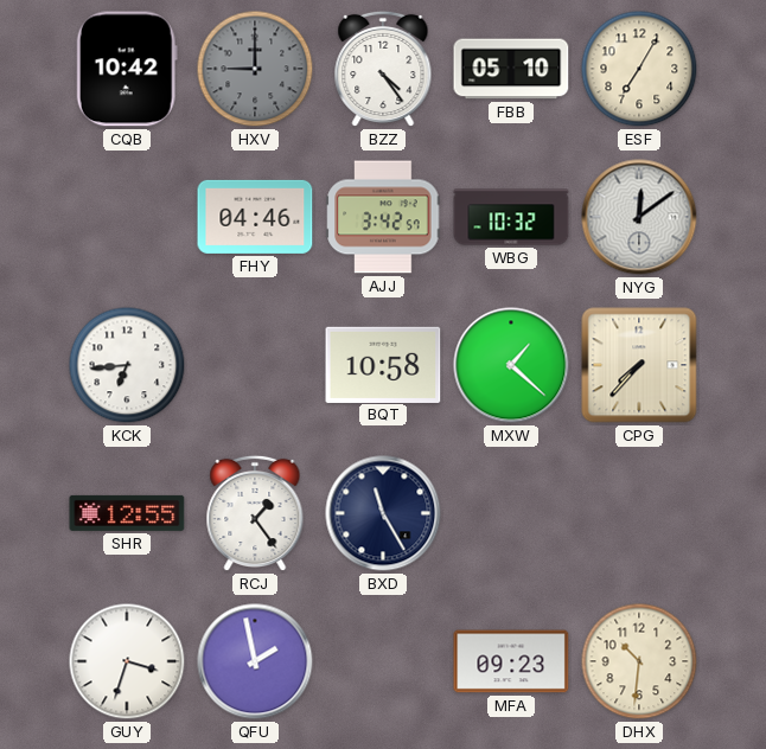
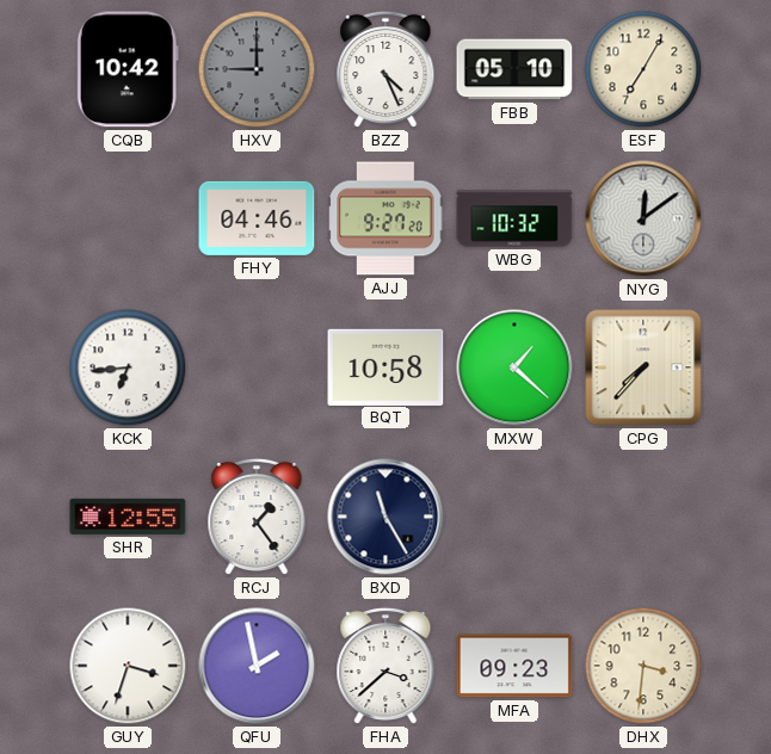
BZZ: 4:24 -> 4:26
AJJ: 3:42 -> 9:27
FHA: none -> 3:38
DHX: 10:31 -> 3:31
